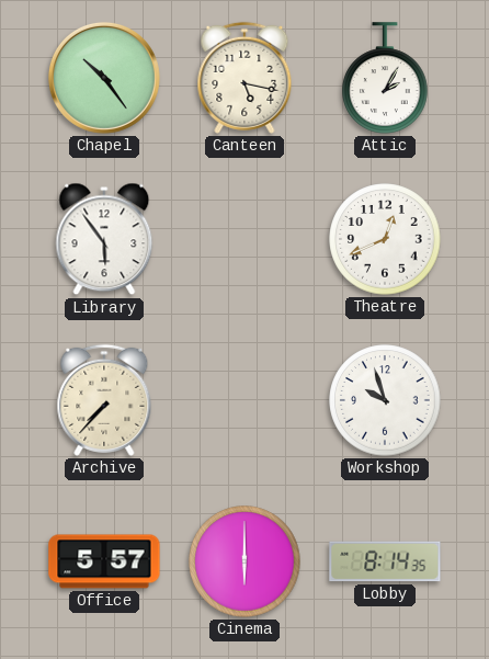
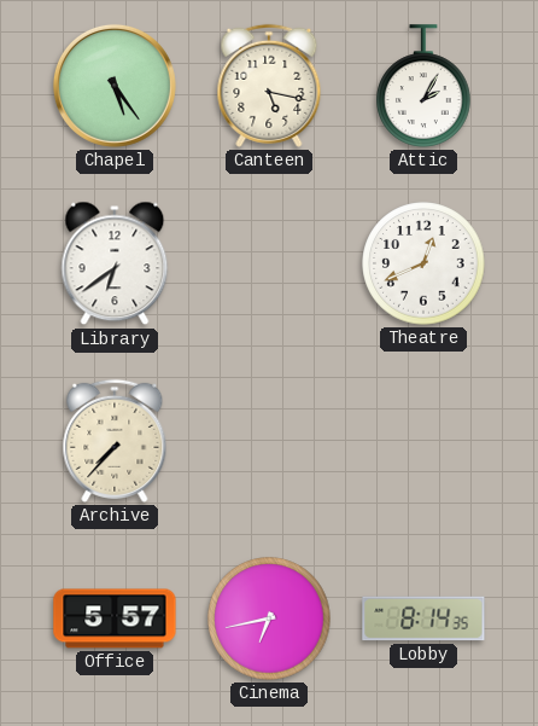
Chapel: 10:24 -> 5:24
Library: 5:54 -> 6:39
Workshop: 9:57 -> none
Cinema: 6:00 -> 6:43
